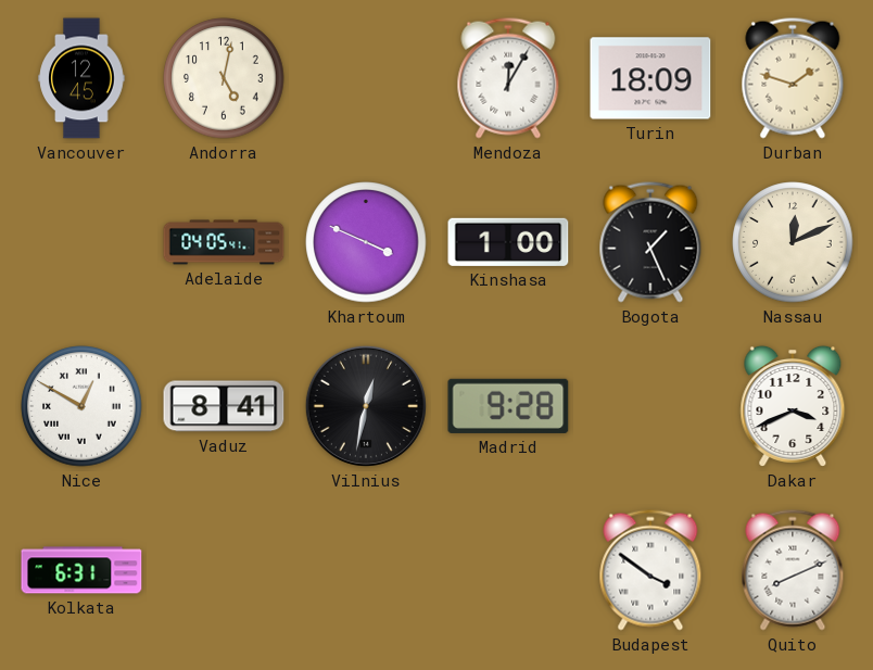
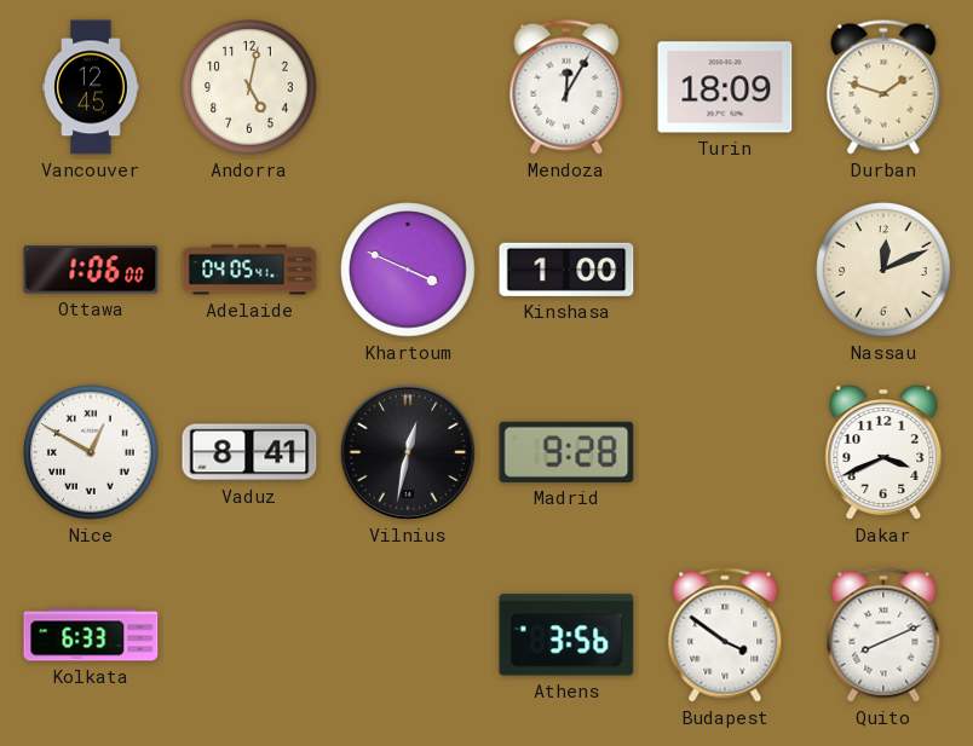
Ottawa: none -> 1:06
Bogota: 1:26 -> none
Kolkata: 6:31 -> 6:33
Athens: none -> 3:56
